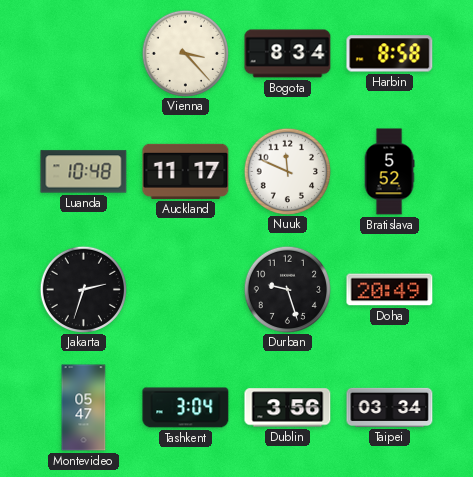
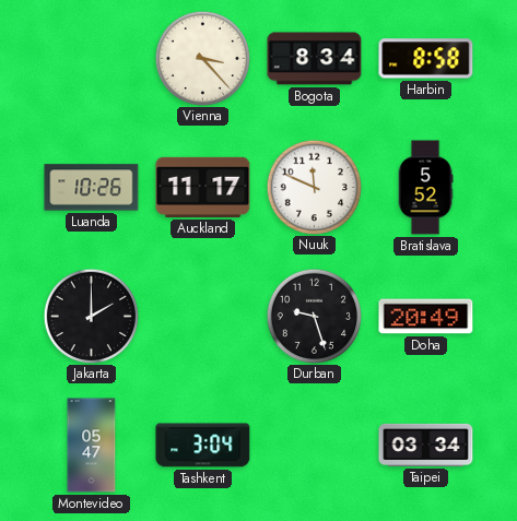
Luanda: 10:48 -> 10:26
Jakarta: 2:33 -> 2:00
Dublin: 3:56 -> none
